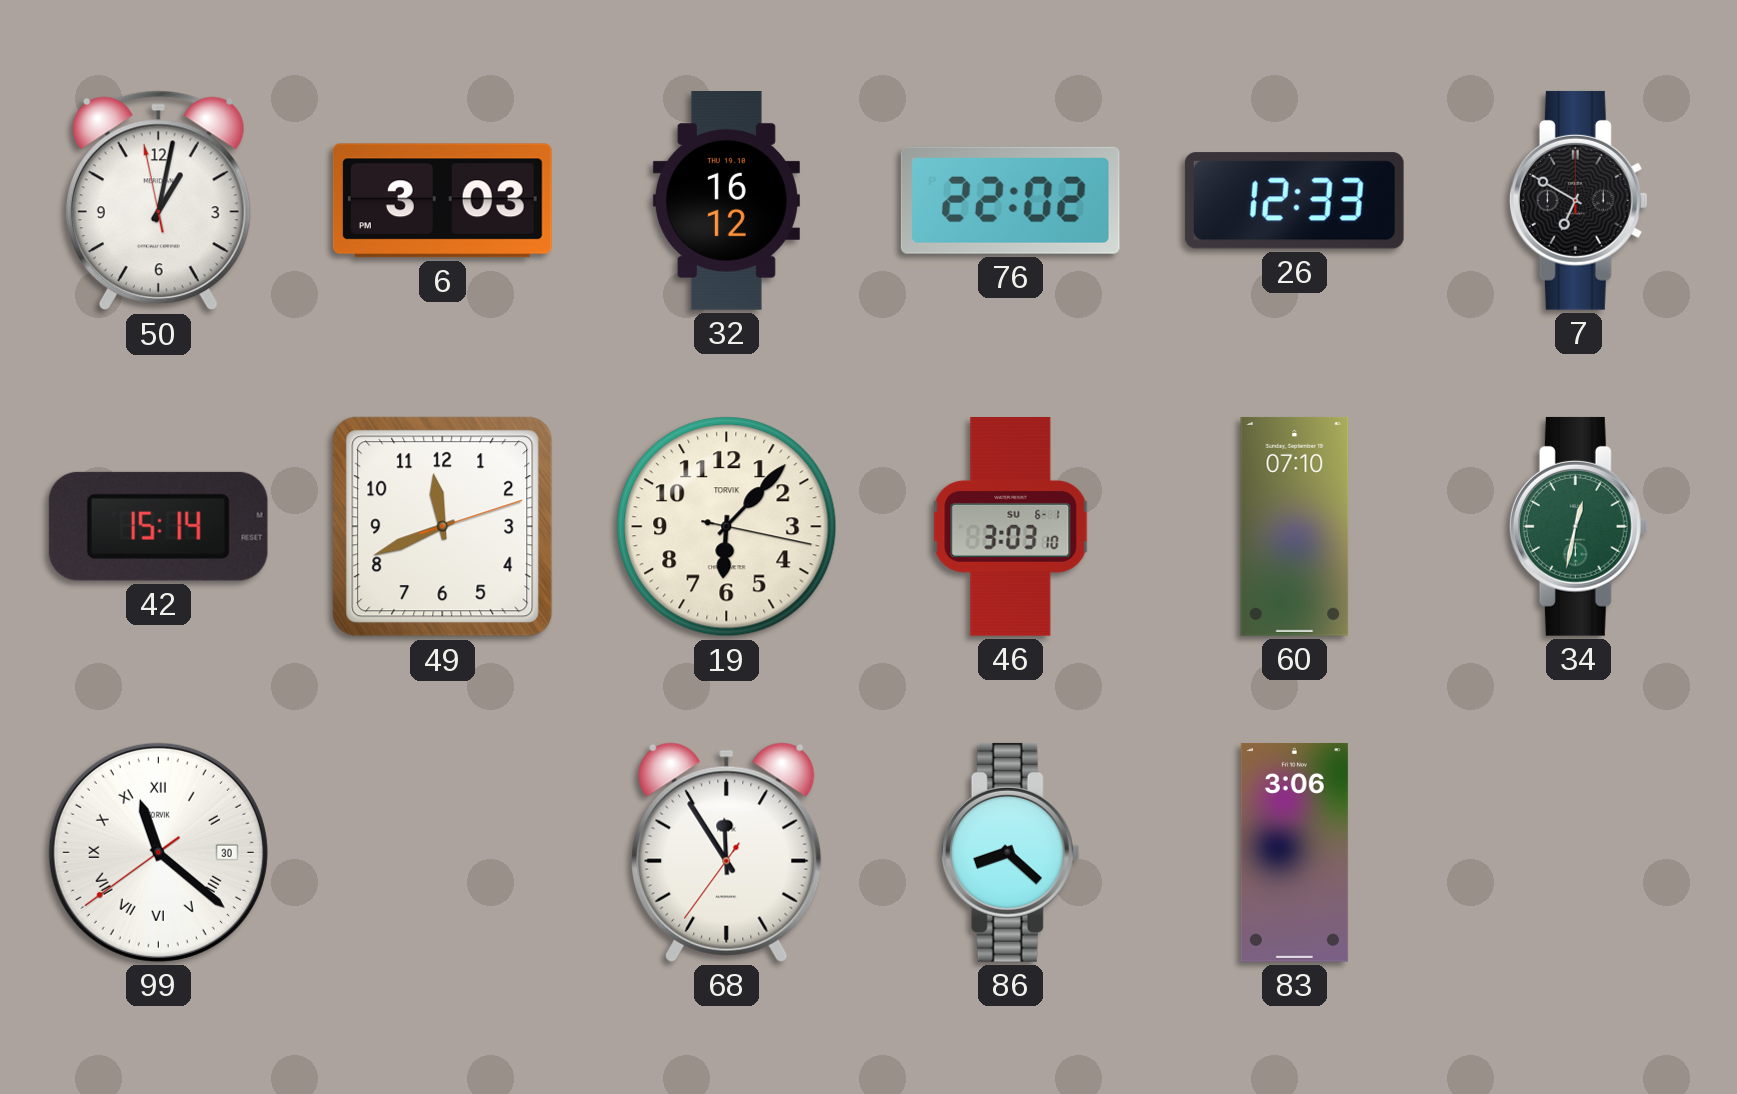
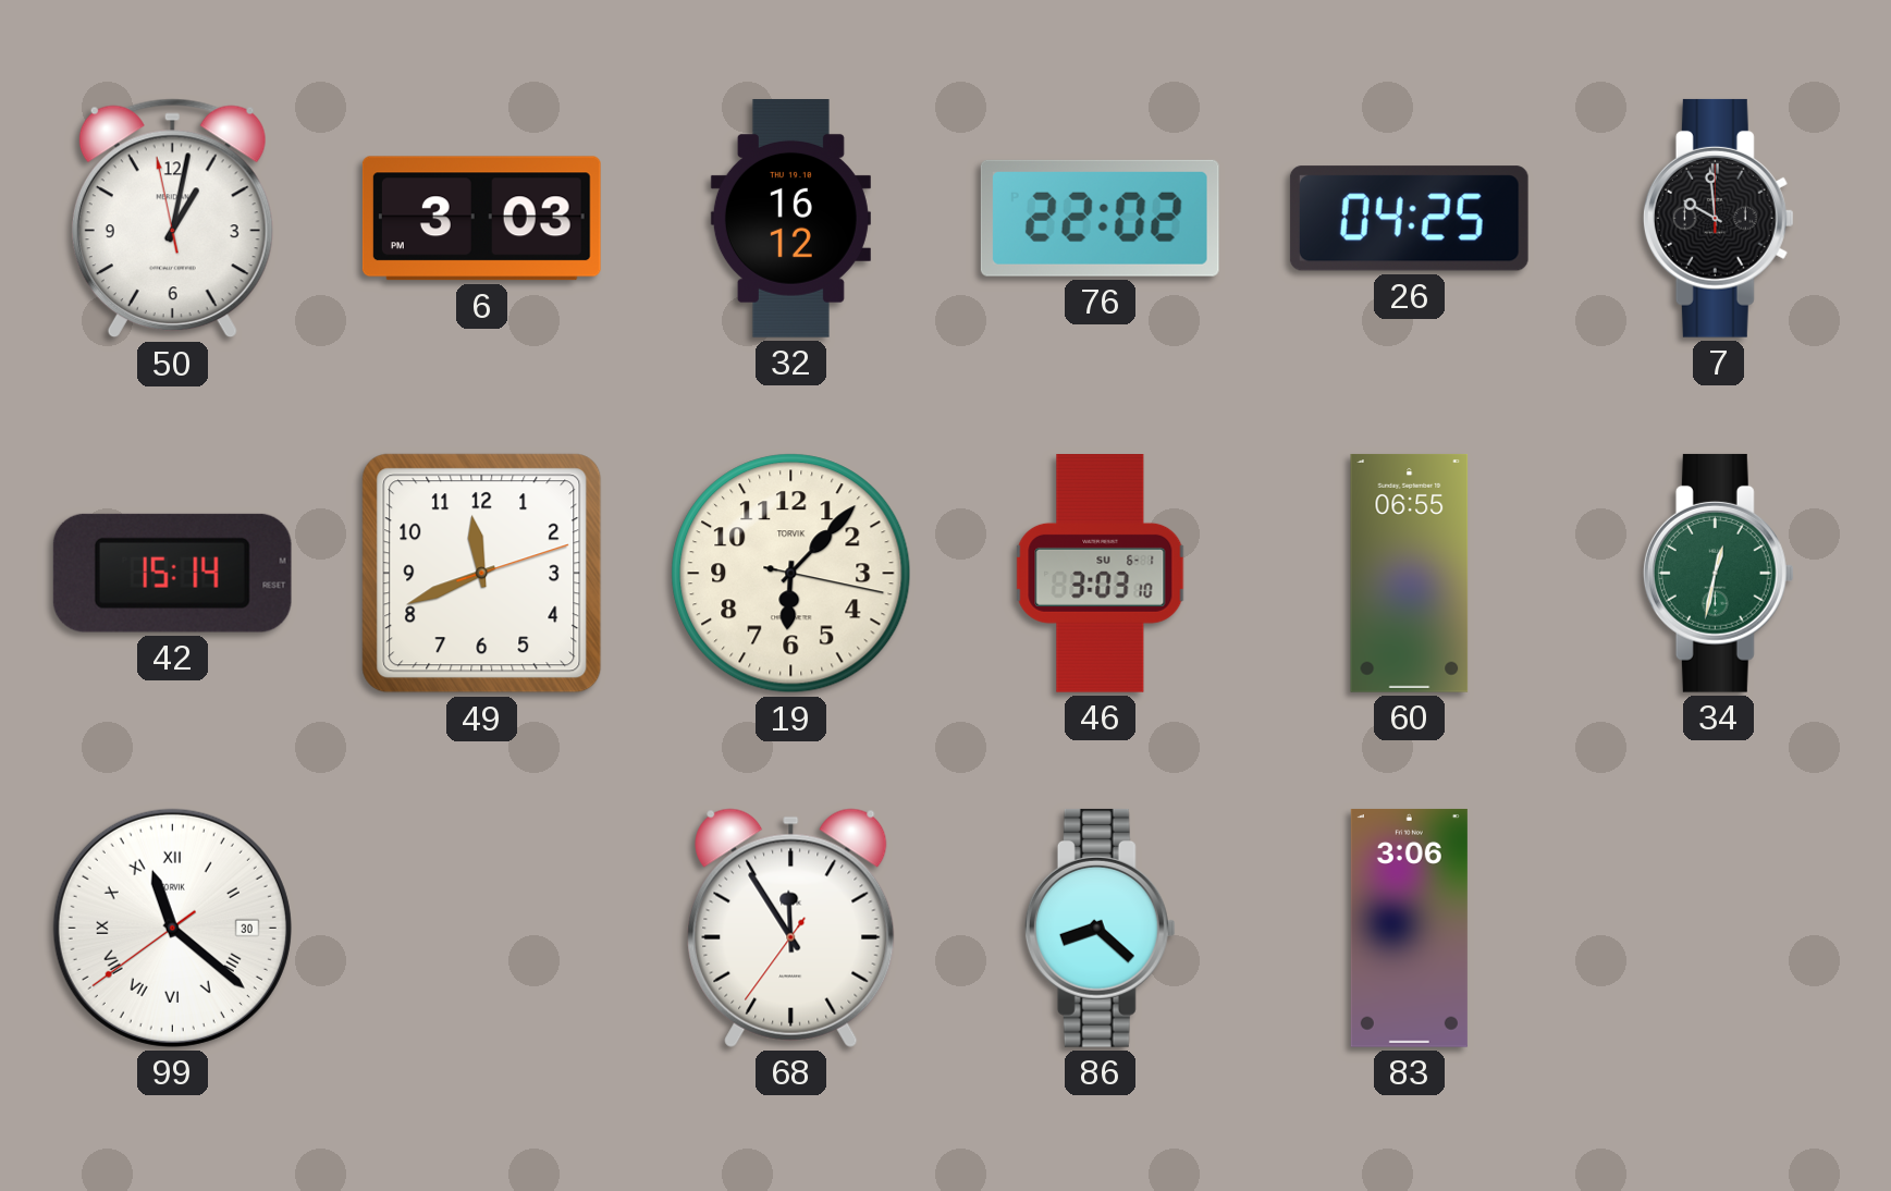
26: 12:33 -> 04:25
7: 6:50 -> 9:59
60: 07:10 -> 06:55
